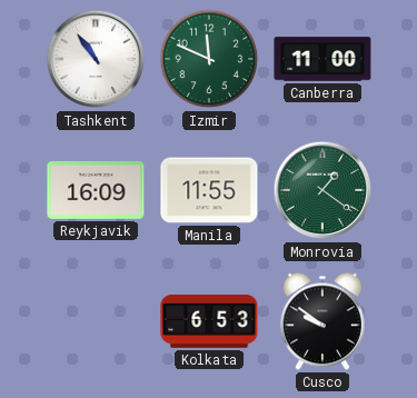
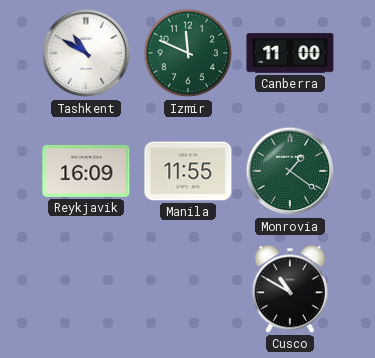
Tashkent: 10:54 -> 10:50
Kolkata: 6:53 -> none
Cusco: 9:51 -> 10:50
